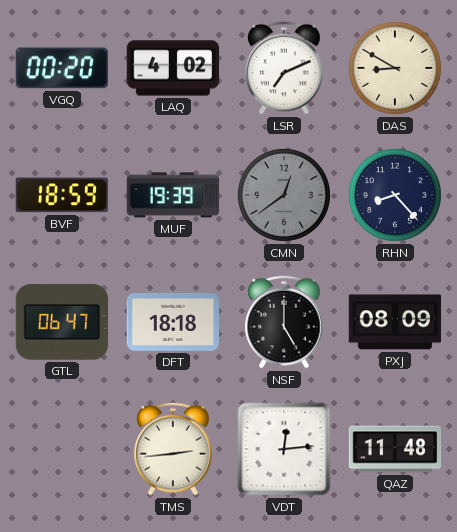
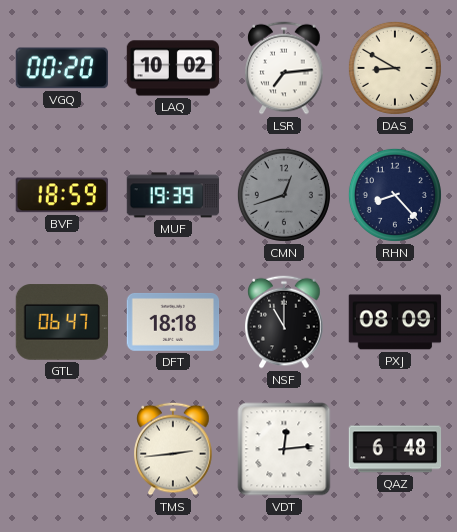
LAQ: 4:02 -> 10:02
LSR: 7:11 -> 7:14
CMN: 12:39 -> 12:42
NSF: 5:00 -> 11:00
QAZ: 11:48 -> 6:48
